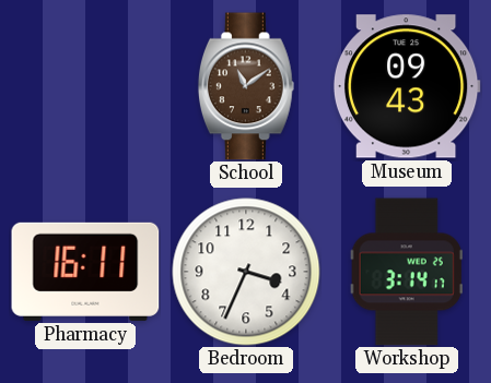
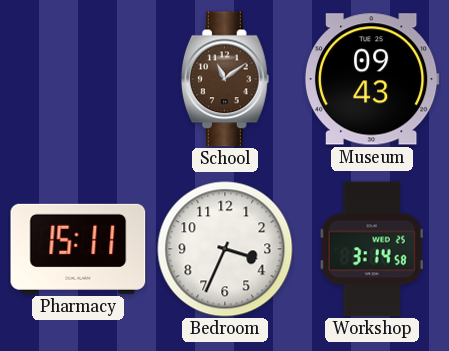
Pharmacy: 16:11 -> 15:11
Workshop: 3:14:17 -> 3:14:58
